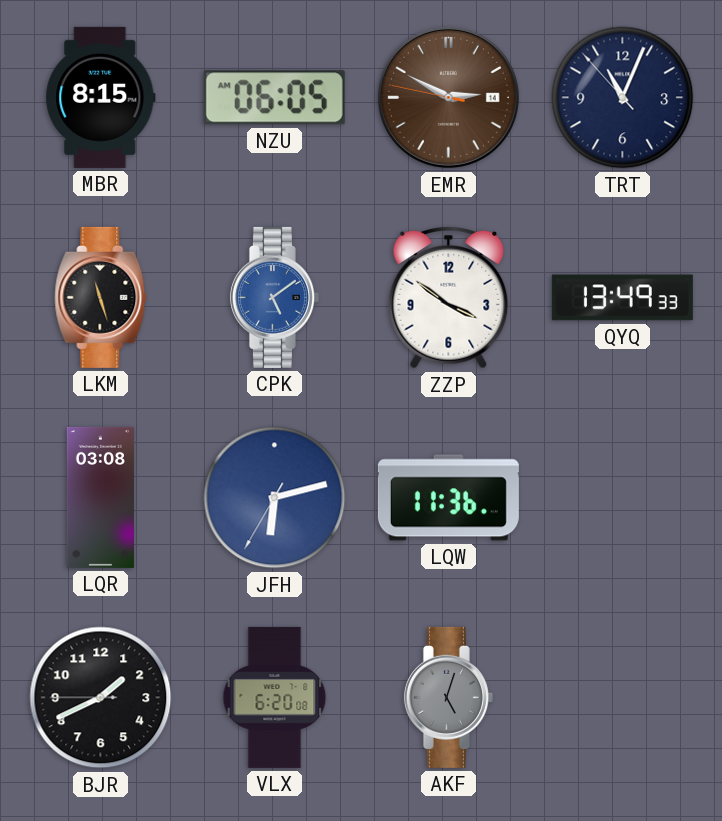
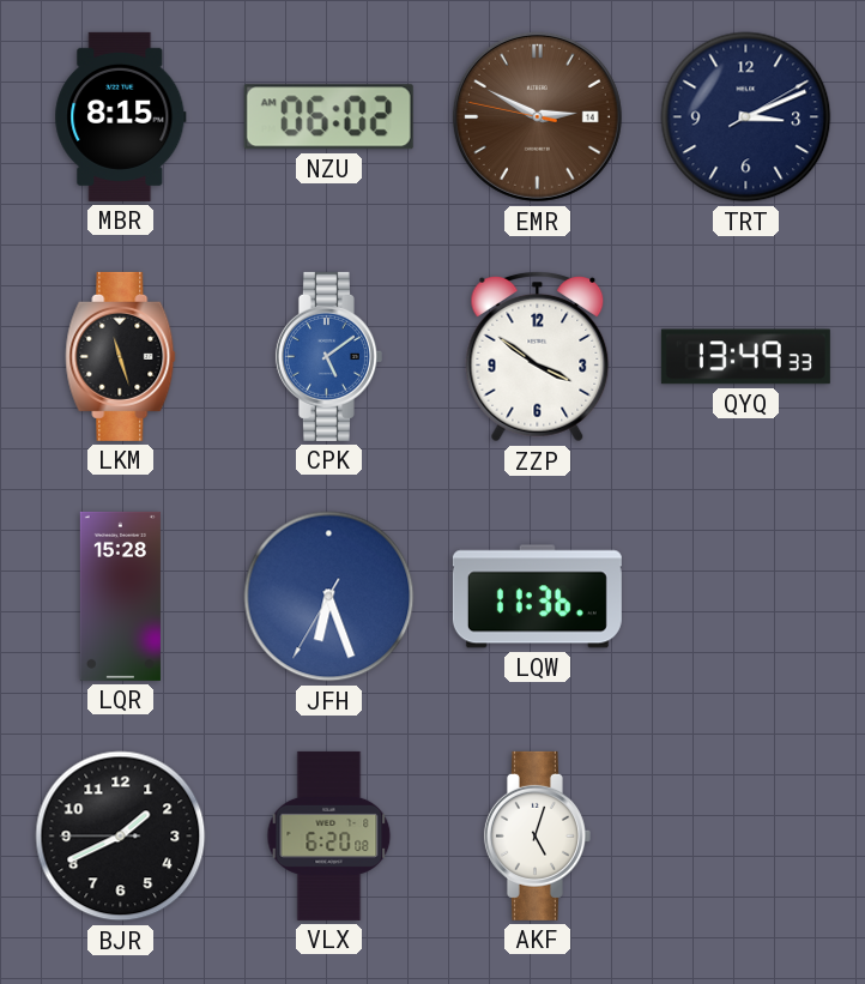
NZU: 06:05 -> 06:02
TRT: 11:03 -> 3:11
LQR: 03:08 -> 15:28
JFH: 6:12 -> 6:26
AKF dial: grey -> white
